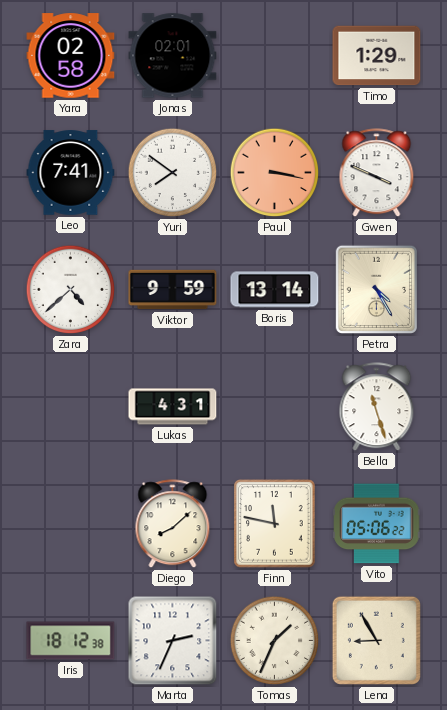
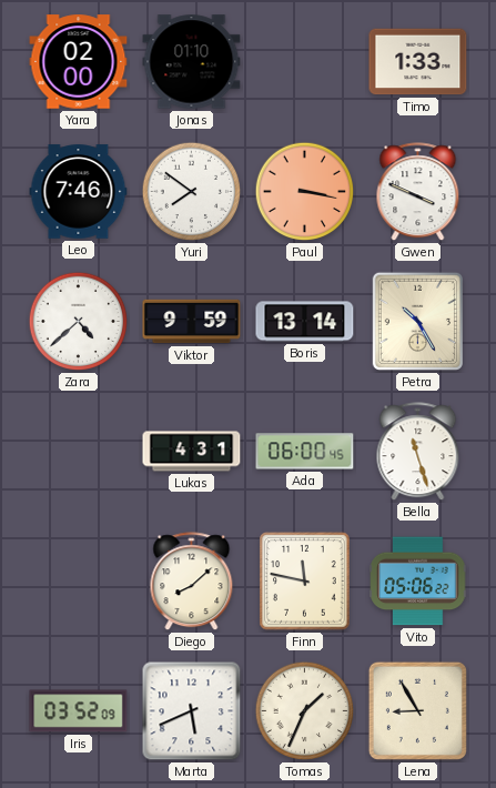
Yara: 02:58 -> 02:00
Jonas: 02:01 -> 01:10
Timo: 1:29 -> 1:33
Leo: 7:41 -> 7:46
Petra: 4:25 -> 10:25
Ada: none -> 06:00
Iris: 18:12 -> 03:52
Marta: 2:34 -> 5:41
